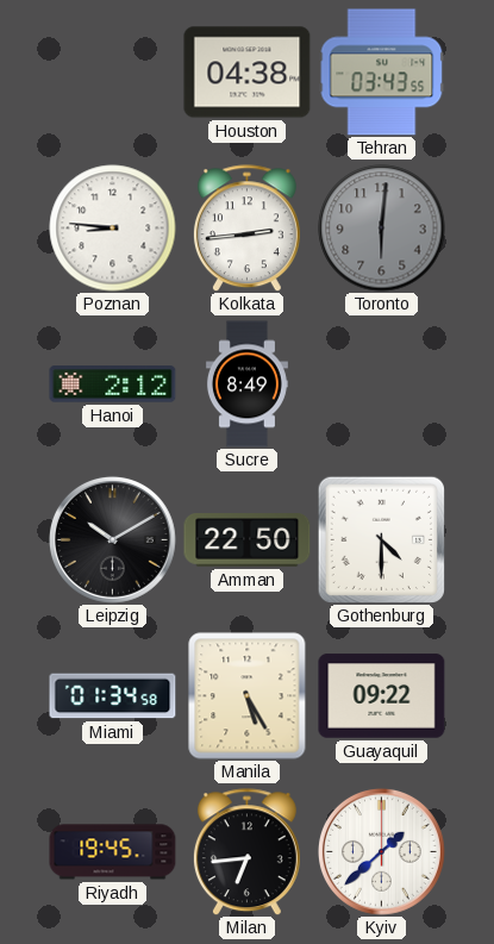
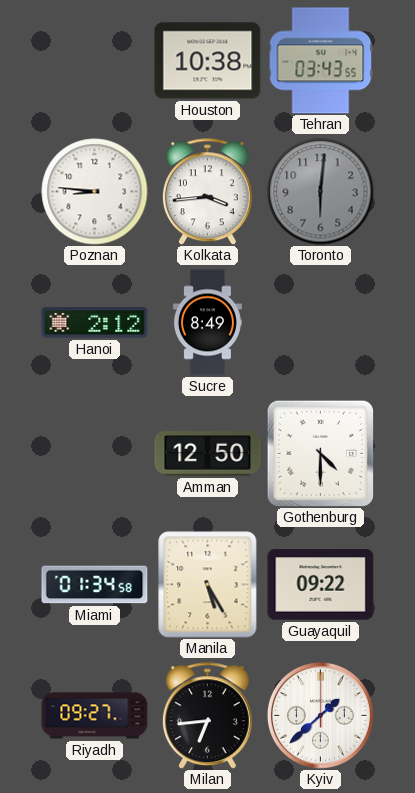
Houston: 04:38 -> 10:38
Kolkata: 2:44 -> 3:44
Leipzig: 10:10 -> none
Amman: 22:50 -> 12:50
Riyadh: 19:45 -> 09:27
